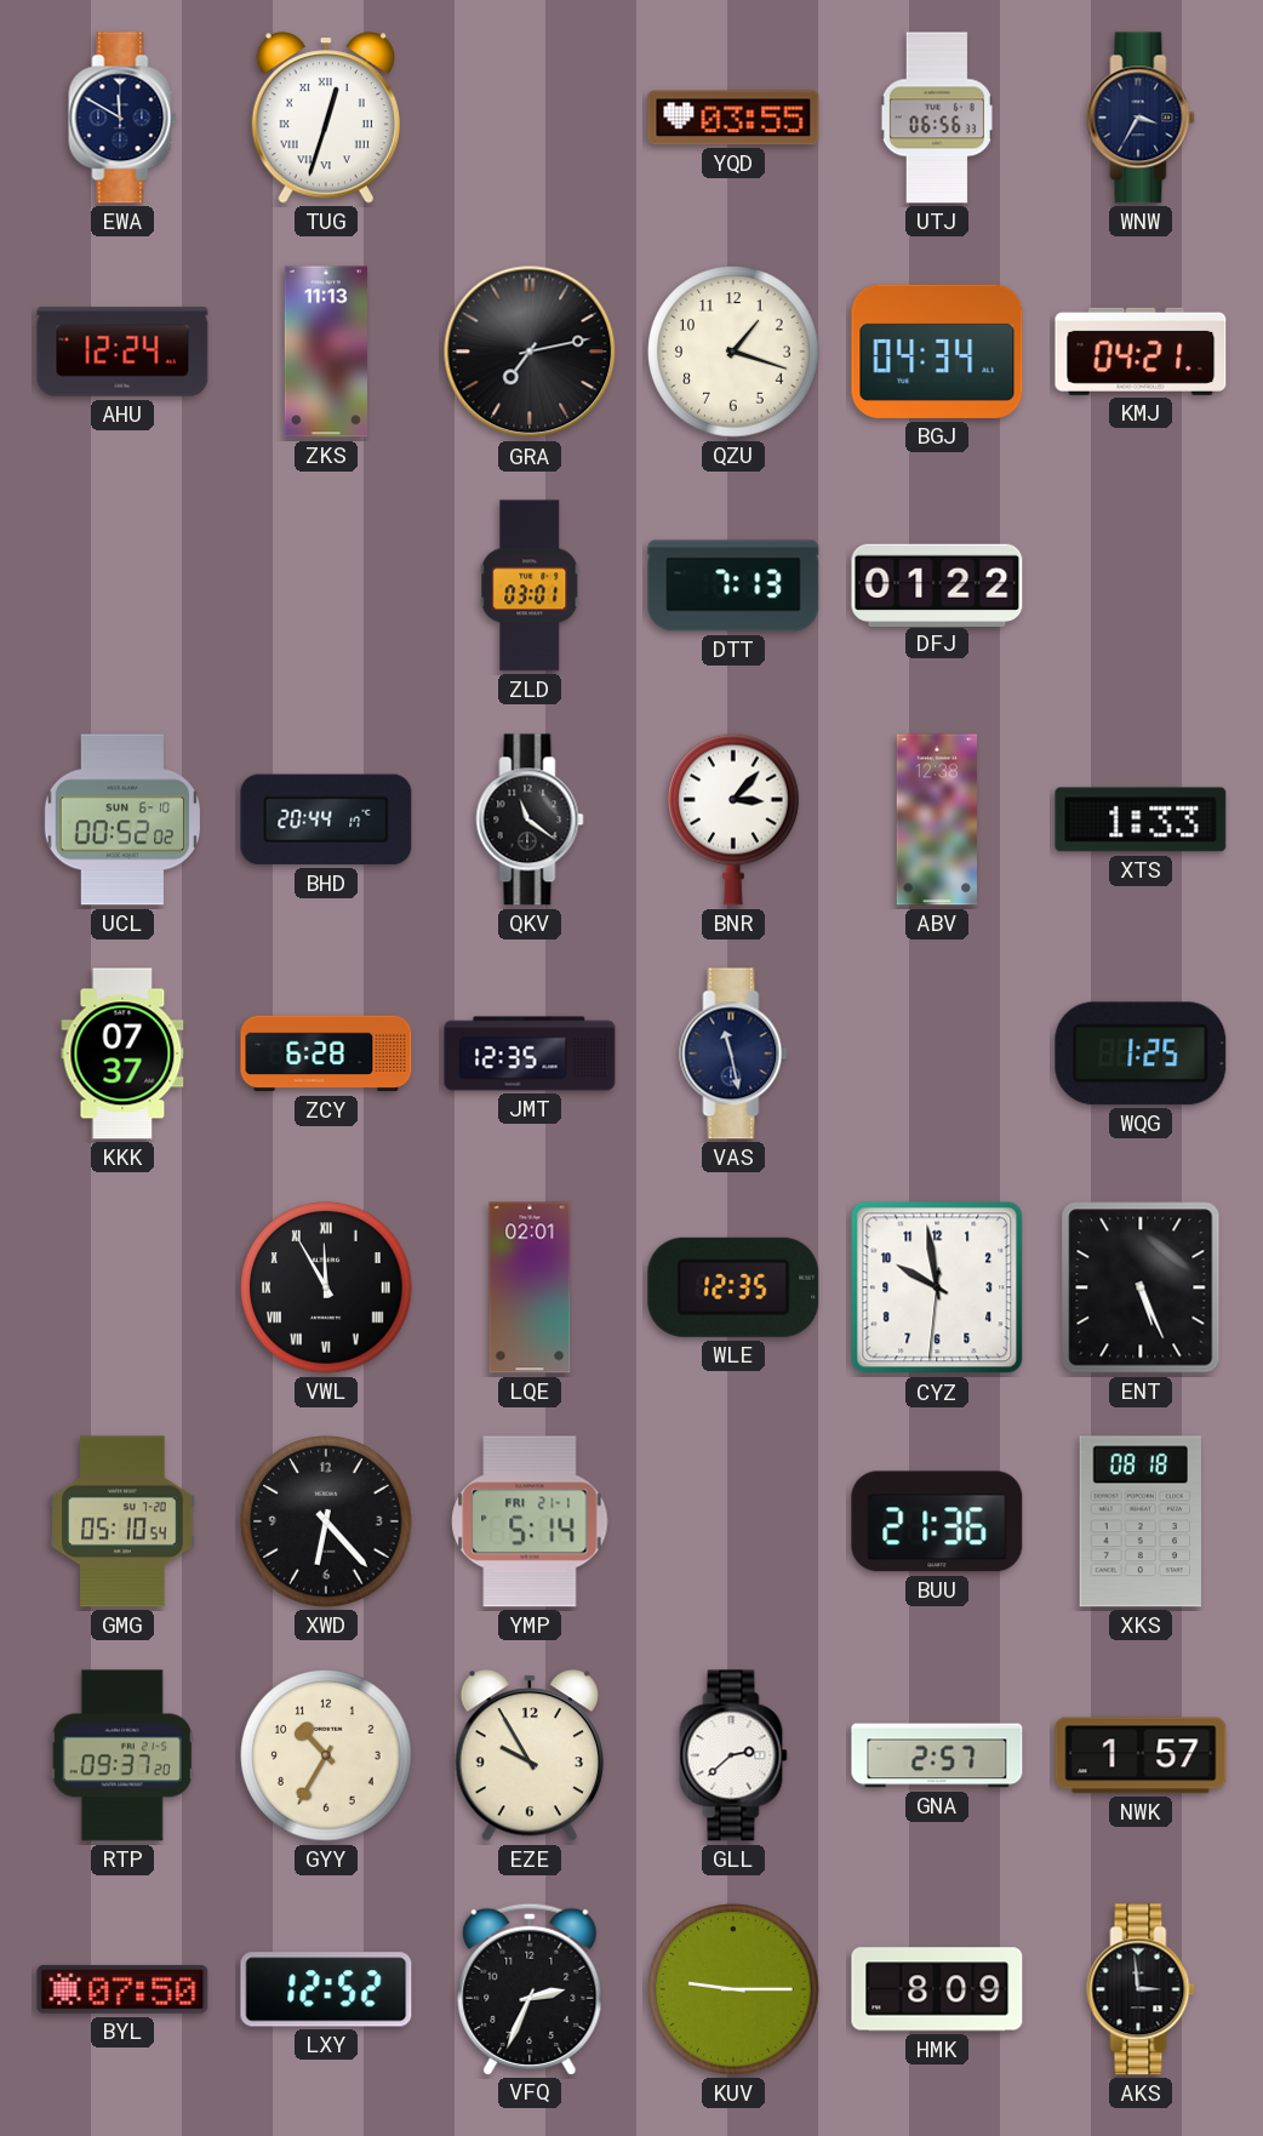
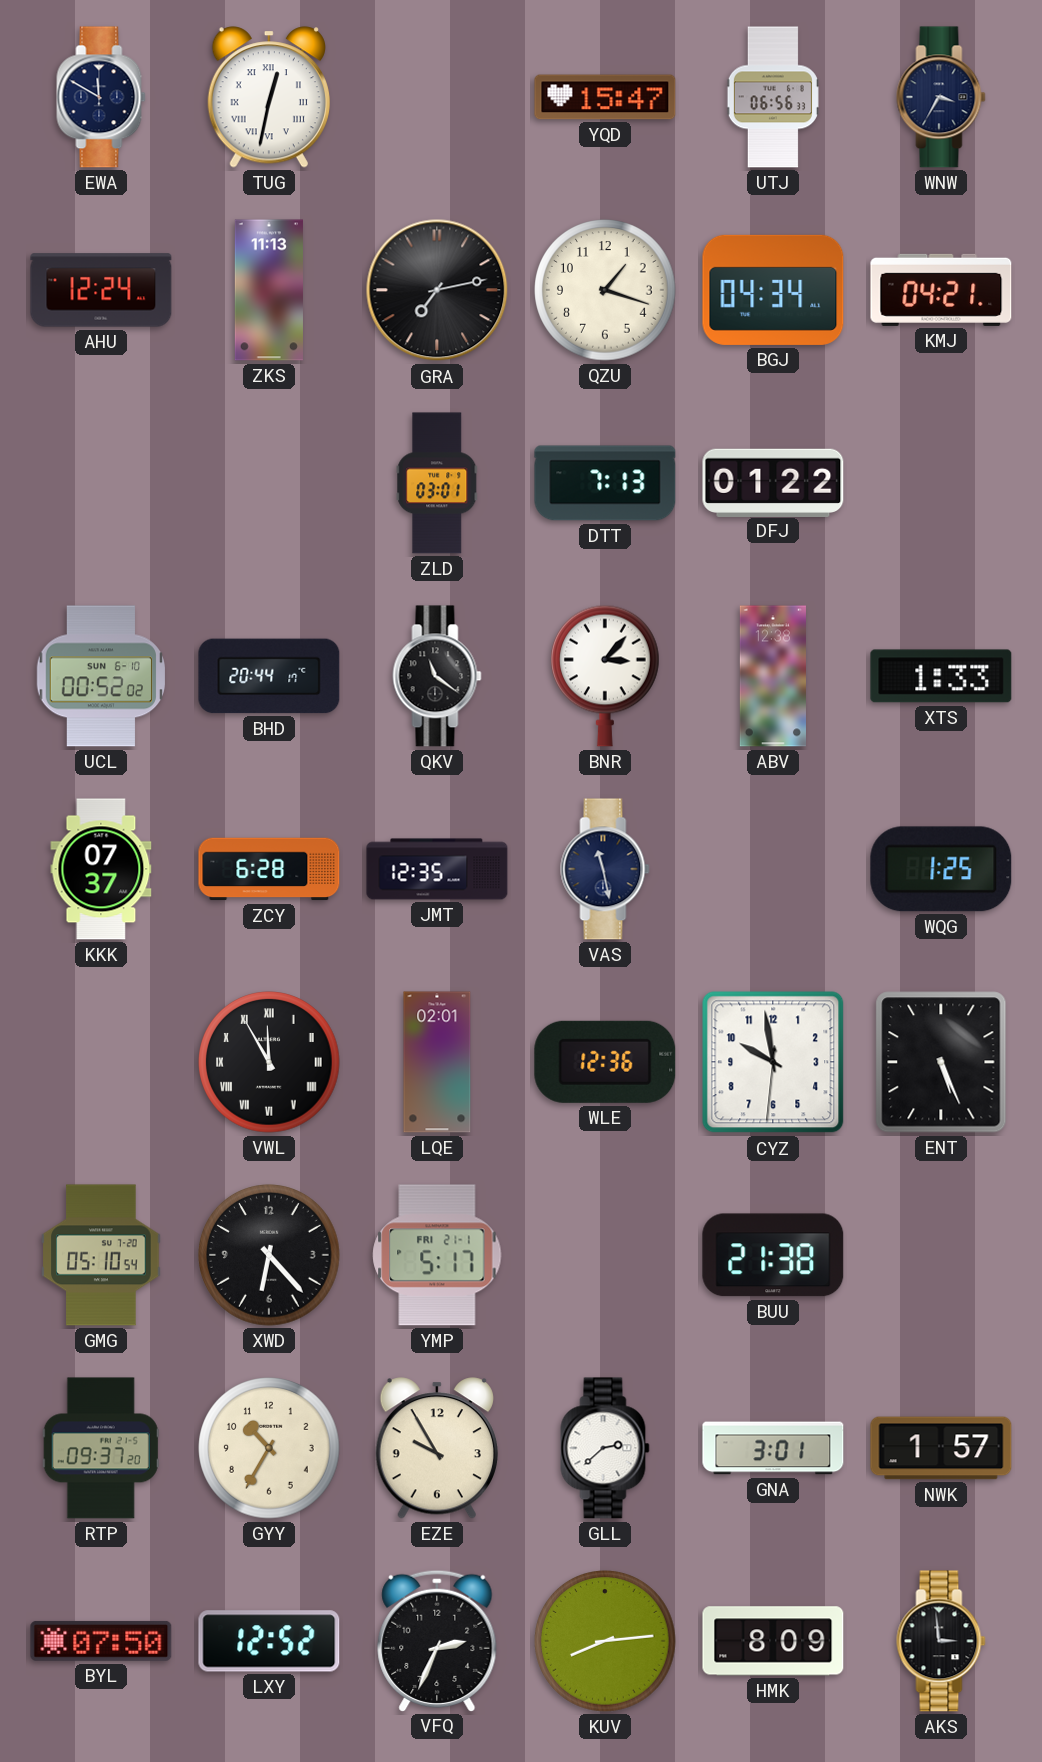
TUG: 12:33 -> 12:32
YQD: 03:55 -> 15:47
WLE: 12:35 -> 12:36
YMP: 5:14 -> 5:17
BUU: 21:36 -> 21:38
XKS: 08:18 -> none
GNA: 2:57 -> 3:01
KUV: 9:15 -> 8:14
